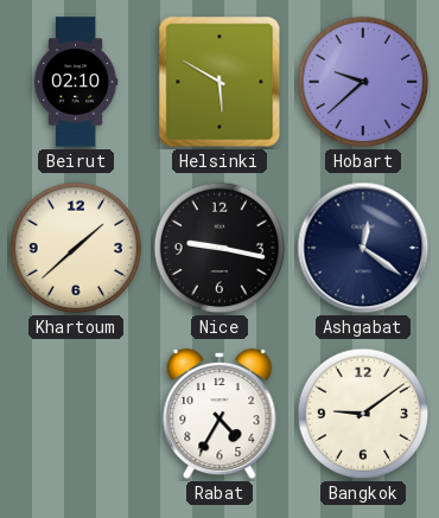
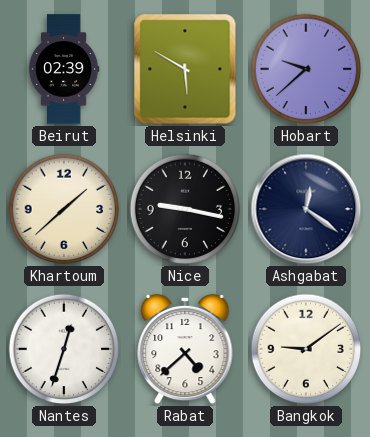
Beirut: 02:10 -> 02:39
Nantes: none -> 12:33
Rabat: 4:35 -> 4:38
